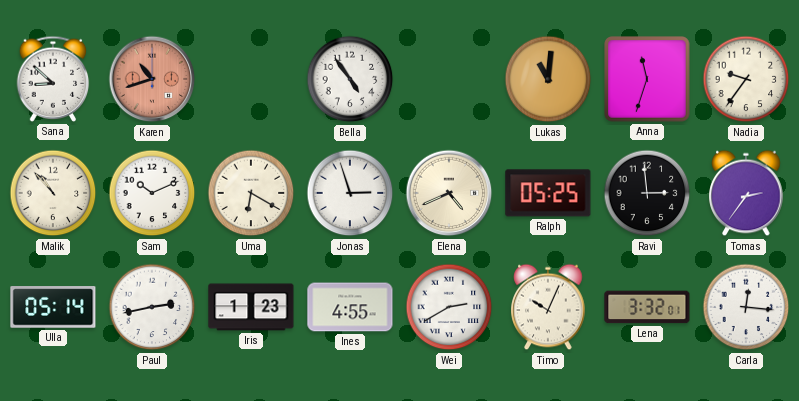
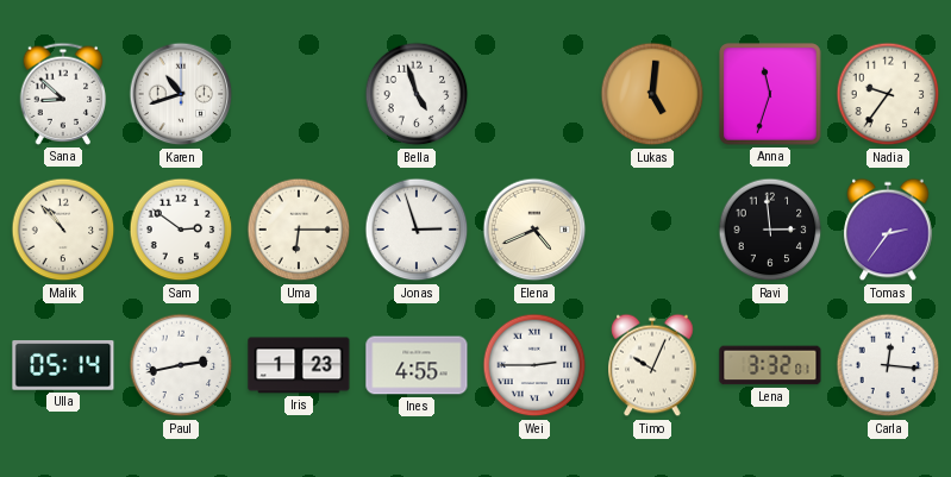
Karen dial: salmon -> white
Bella: 4:54 -> 4:57
Lukas: 11:01 -> 5:01
Sam: 10:11 -> 2:51
Uma: 6:20 -> 6:15
Ralph: 05:25 -> none
Wei: 2:40 -> 2:45
